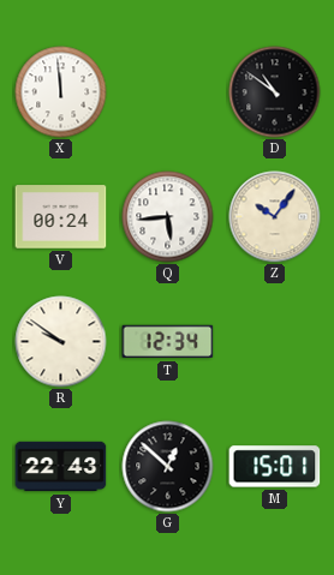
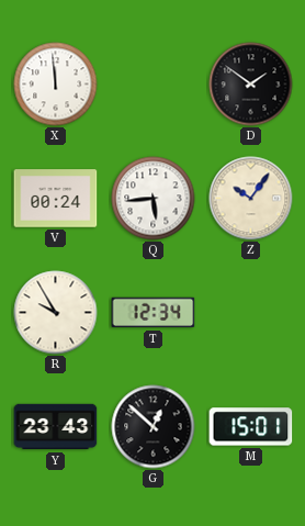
D: 10:51 -> 1:51
R: 9:51 -> 9:55
Y: 22:43 -> 23:43
